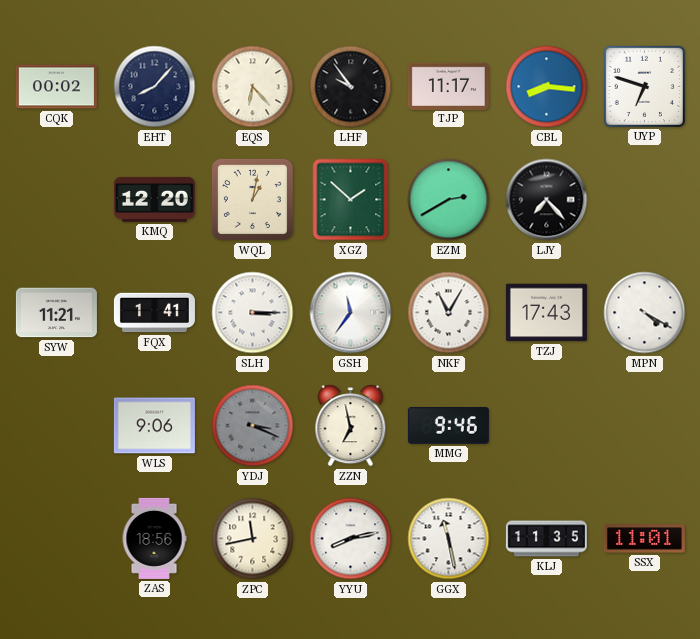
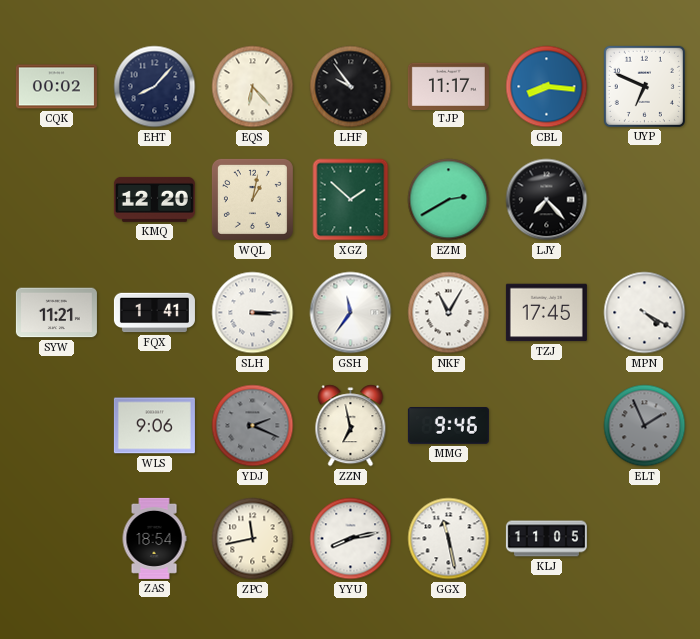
UYP: 6:48 -> 6:49
TZJ: 17:43 -> 17:45
YDJ: 3:19 -> 2:19
ELT: none -> 1:56
ZAS: 18:56 -> 18:54
KLJ: 11:35 -> 11:05
SSX: 11:01 -> none
